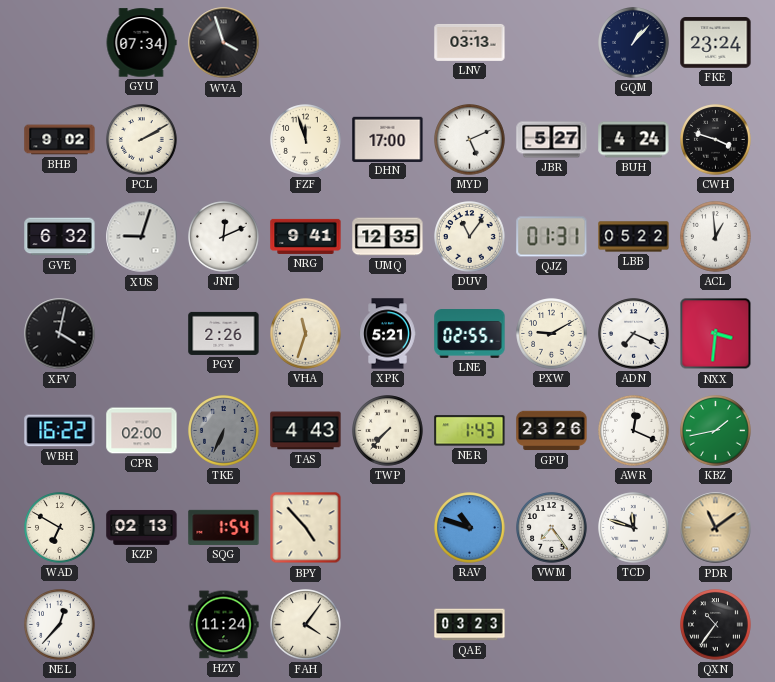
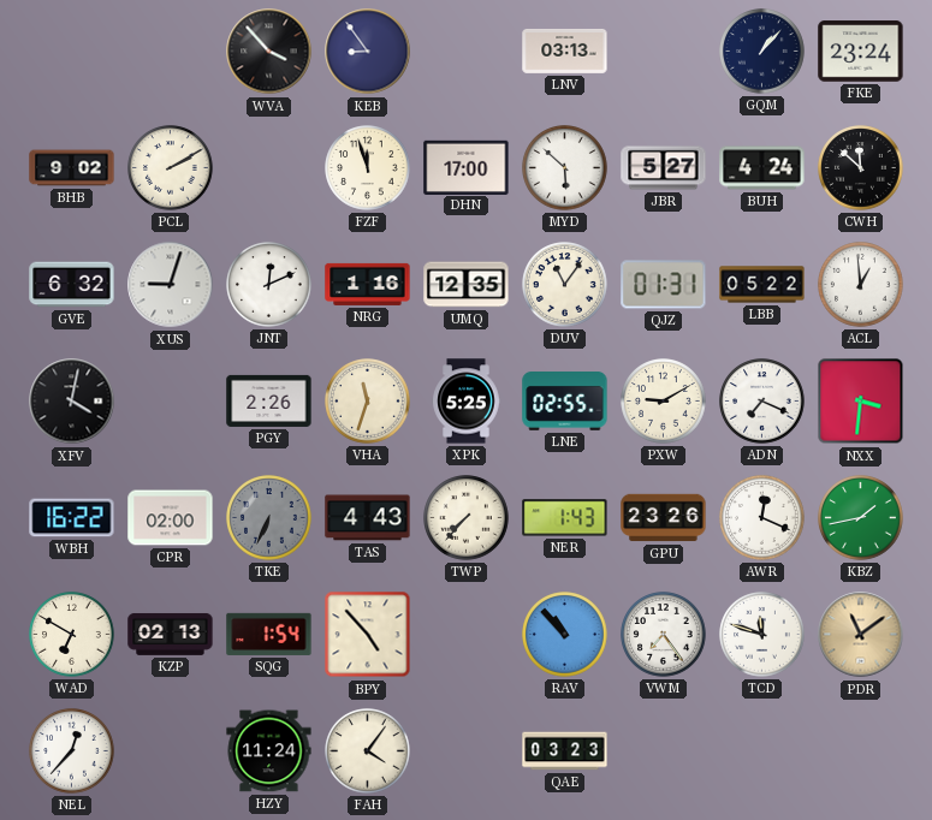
GYU: 07:34 -> none
WVA: 3:57 -> 3:53
KEB: none -> 8:54
MYD: 5:11 -> 5:52
CWH: 3:48 -> 11:52
NRG: 9:41 -> 1:16
XPK: 5:21 -> 5:25
RAV: 10:48 -> 10:53
QXN: 10:36 -> none
